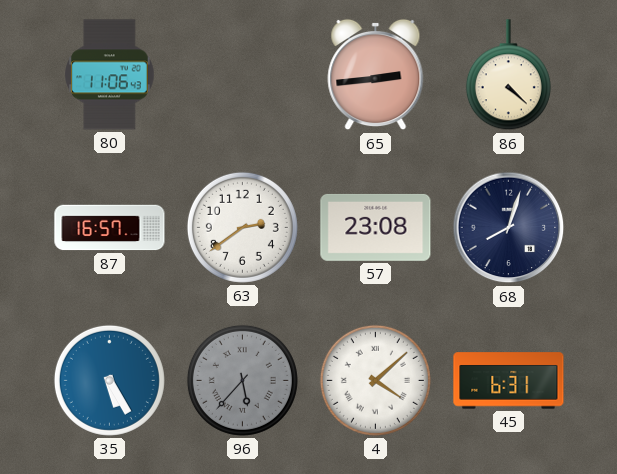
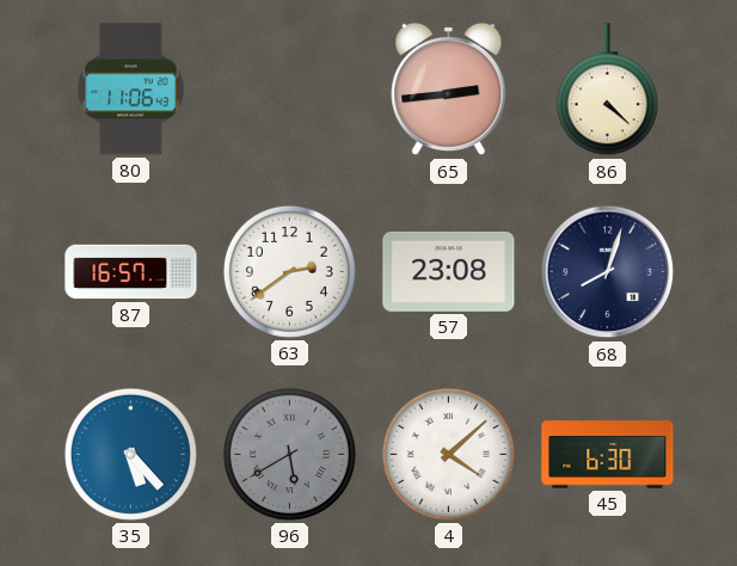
35: 5:25 -> 5:23
96: 5:37 -> 5:40
45: 6:31 -> 6:30
